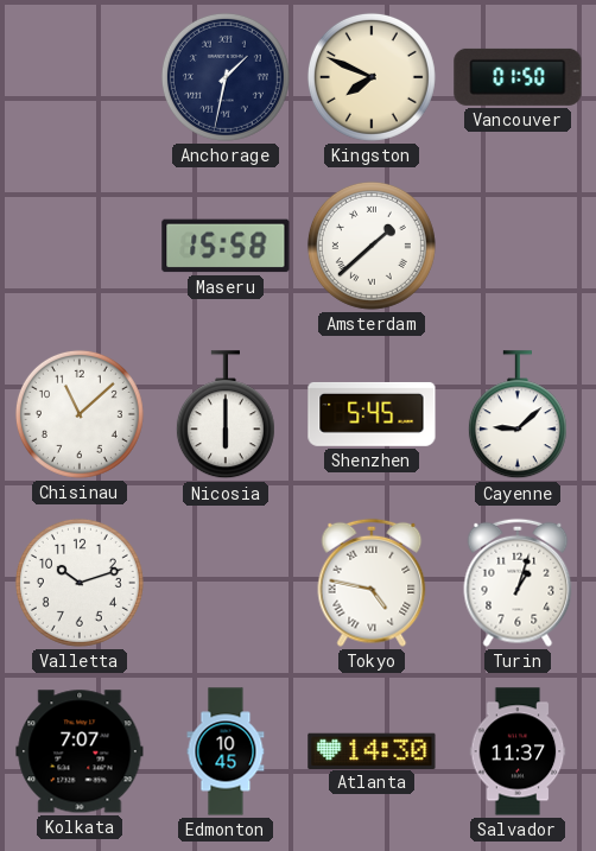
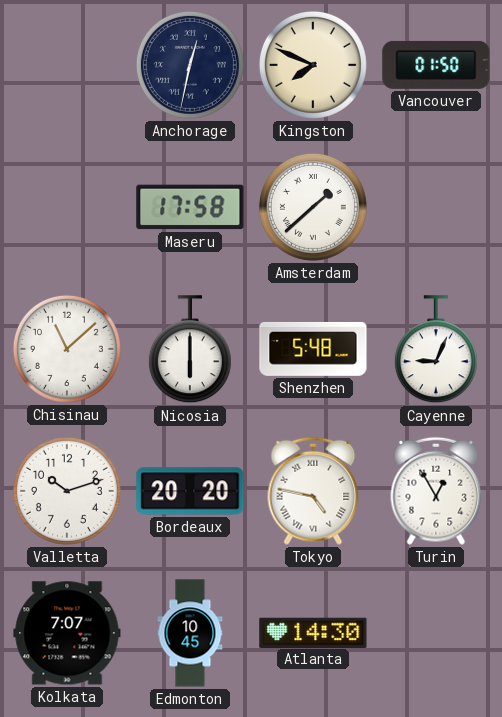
Anchorage: 1:32 -> 12:32
Maseru: 15:58 -> 17:58
Shenzhen: 5:45 -> 5:48
Cayenne: 9:08 -> 9:04
Bordeaux: none -> 20:20
Turin: 1:03 -> 12:55
Salvador: 11:37 -> none
